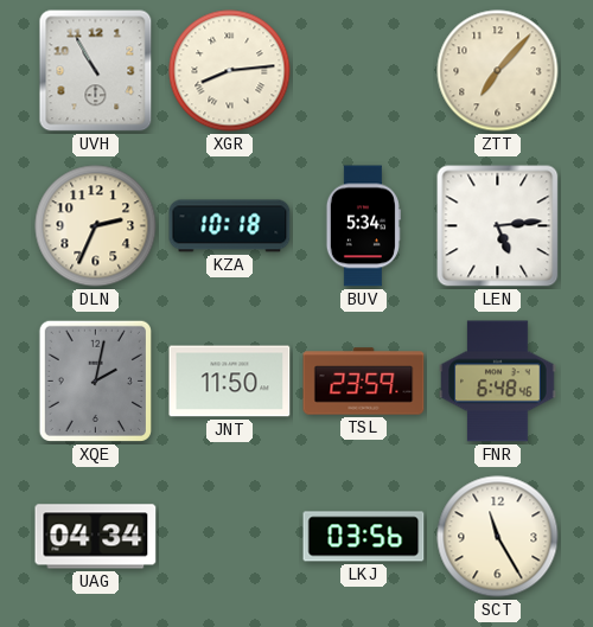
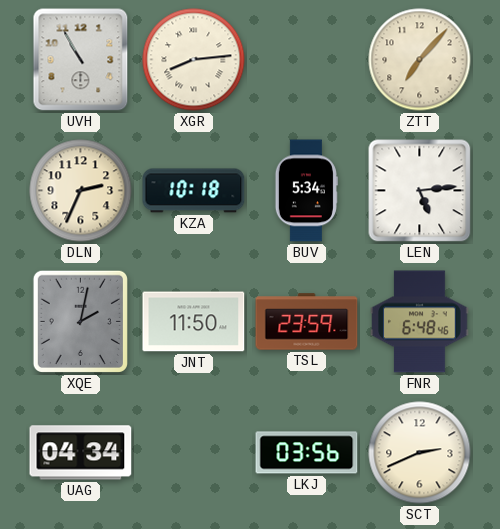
SCT: 11:25 -> 2:41
